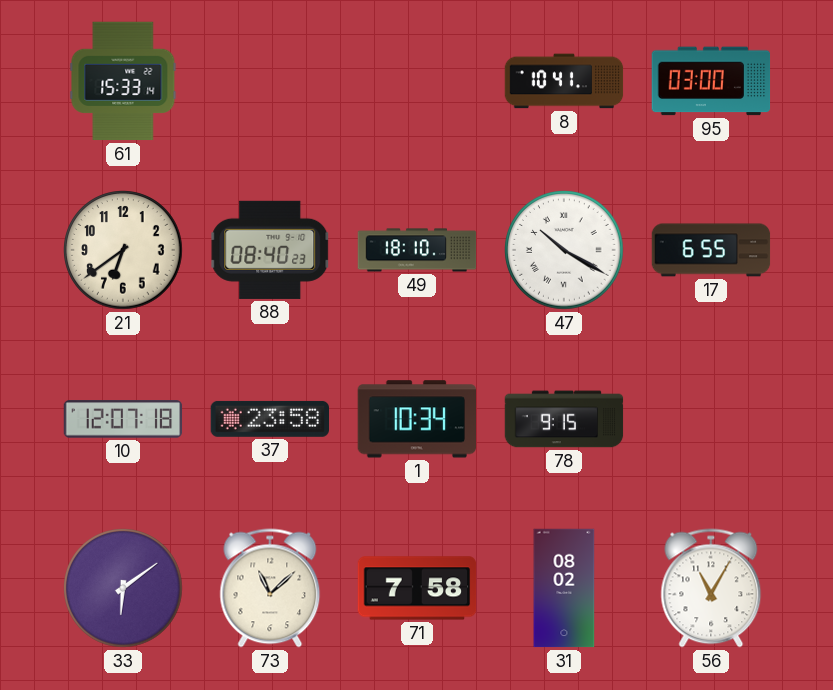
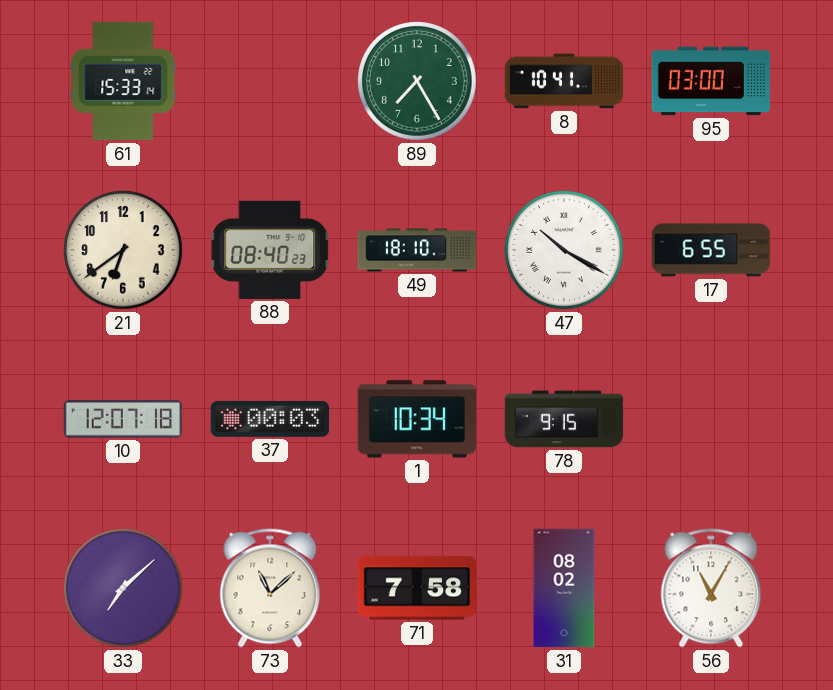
89: none -> 7:25
37: 23:58 -> 00:03
33: 6:09 -> 7:08
